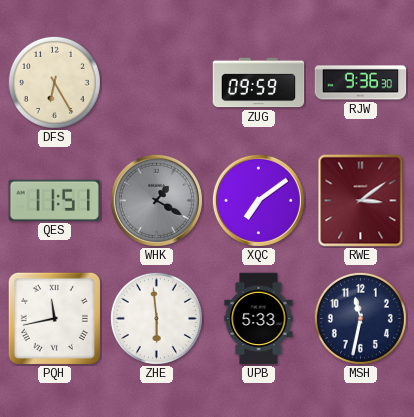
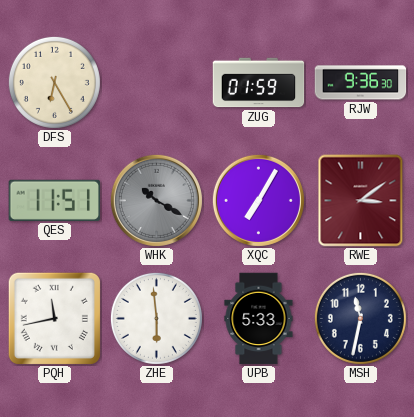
ZUG: 09:59 -> 01:59
WHK: 1:20 -> 10:20
XQC: 7:09 -> 7:05
